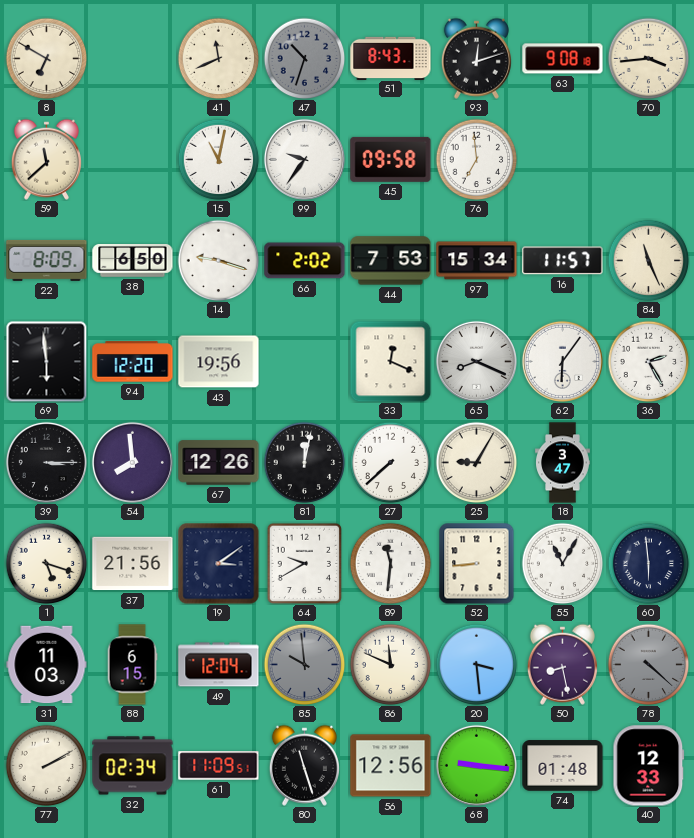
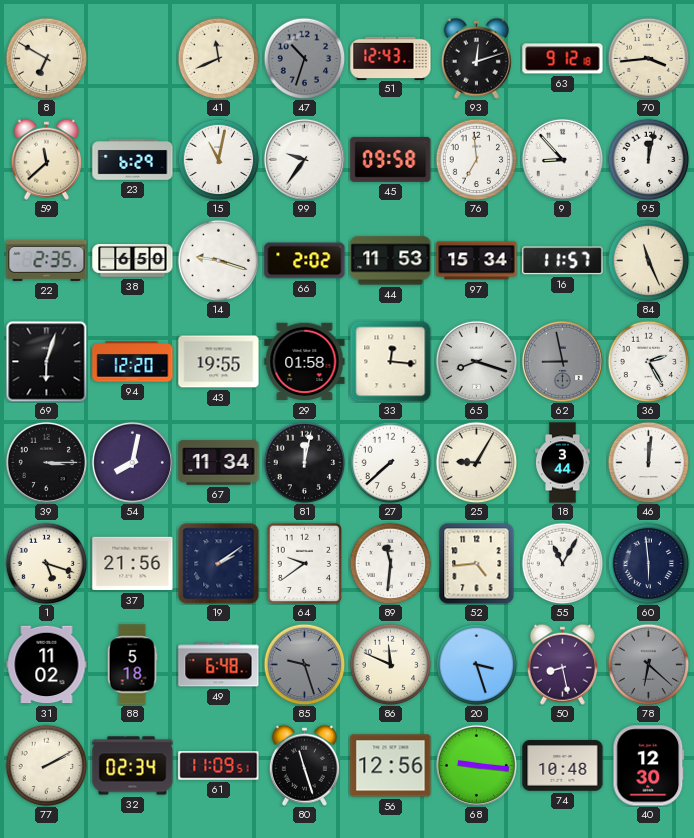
51: 8:43 -> 12:43
63: 9:08 -> 9:12
23: none -> 6:29
9: none -> 8:53
95: none -> 12:02
22: 8:09 -> 2:35
44: 7:53 -> 11:53
69: 5:59 -> 6:03
43: 19:56 -> 19:55
29: none -> 01:58
33: 12:19 -> 12:16
65: 8:19 -> 8:18
62: 6:06 -> 8:58
62 dial: white -> grey
54: 7:59 -> 8:02
67: 12:26 -> 11:34
18: 3:47 -> 3:44
46: none -> 12:01
19: 3:09 -> 2:09
64: 9:40 -> 9:39
52: 8:44 -> 4:44
31: 11:03 -> 11:02
88: 6:15 -> 5:18
49: 12:04 -> 6:48
85: 9:59 -> 9:27
20: 3:29 -> 3:27
78: 4:22 -> 6:22
74: 01:48 -> 10:48
40: 12:33 -> 12:30
